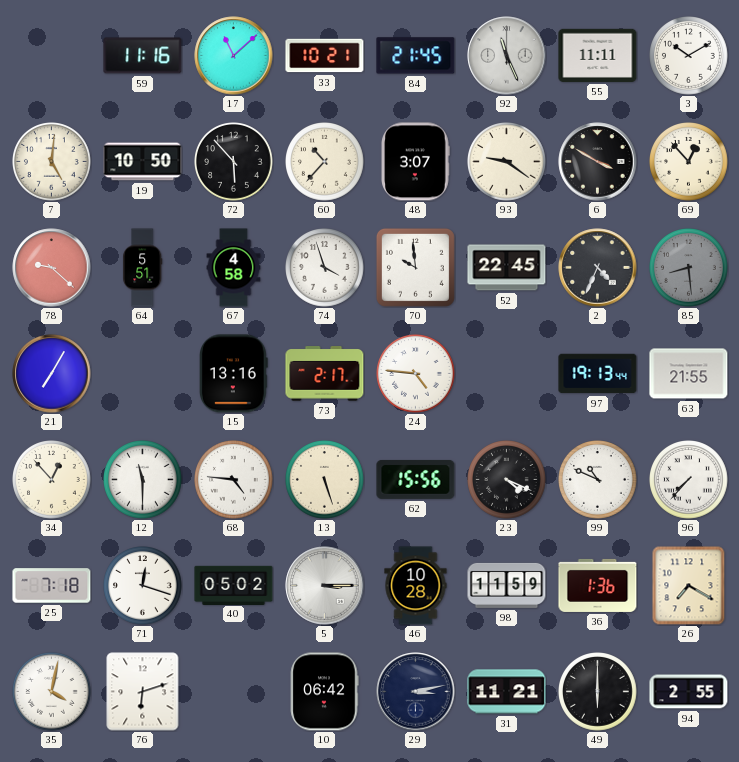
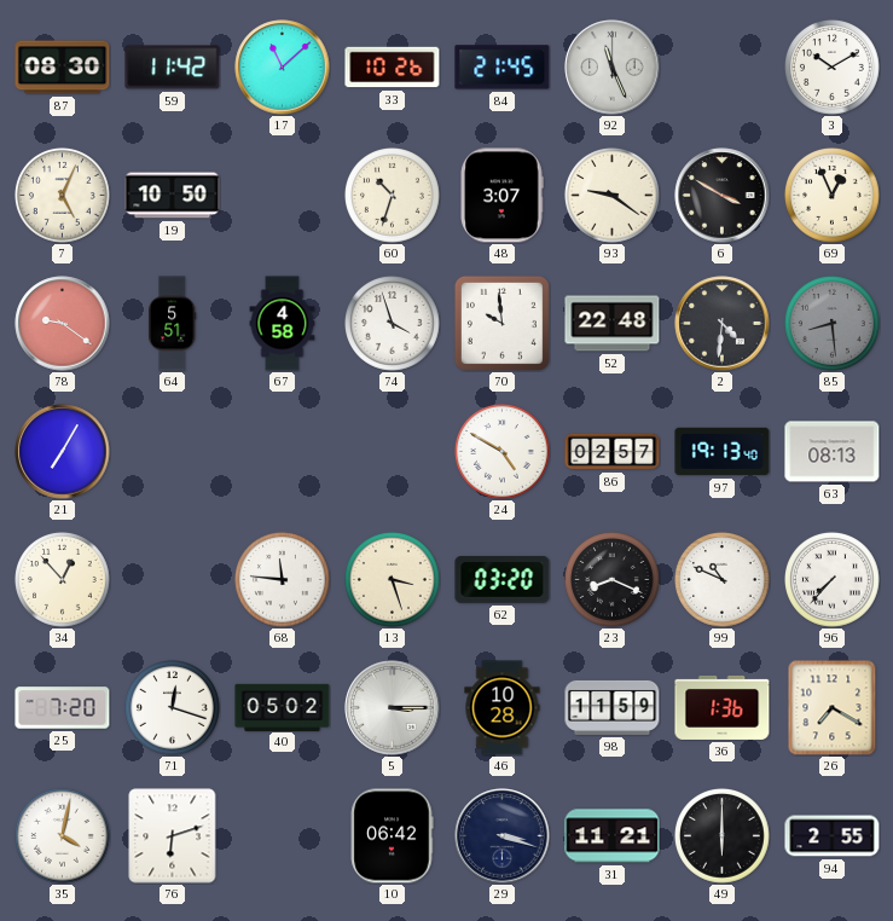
87: none -> 08:30
59: 11:16 -> 11:42
33: 10:21 -> 10:26
55: 11:11 -> none
7: 5:01 -> 5:04
72: 5:53 -> none
60: 10:37 -> 10:33
69: 12:53 -> 12:56
78: 9:22 -> 9:21
52: 22:45 -> 22:48
2: 4:34 -> 4:31
15: 13:16 -> none
73: 2:17 -> none
24: 4:46 -> 4:50
86: none -> 02:57
97: 19:13:44 -> 19:13:40
63: 21:55 -> 08:13
12: 11:30 -> none
68: 4:46 -> 11:46
13: 5:27 -> 3:27
62: 15:56 -> 03:20
23: 4:19 -> 8:19
25: 7:18 -> 7:20
29: 3:13 -> 3:18
